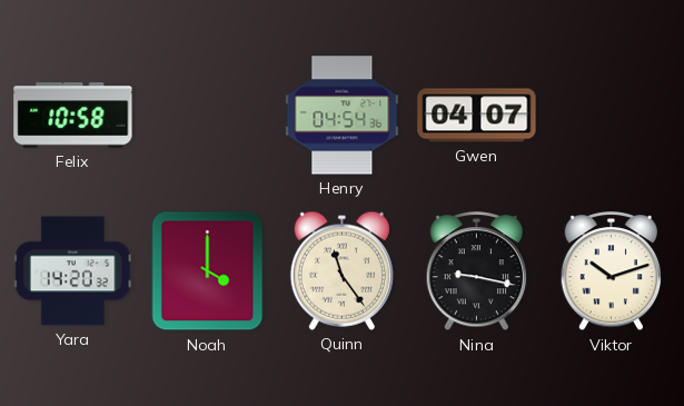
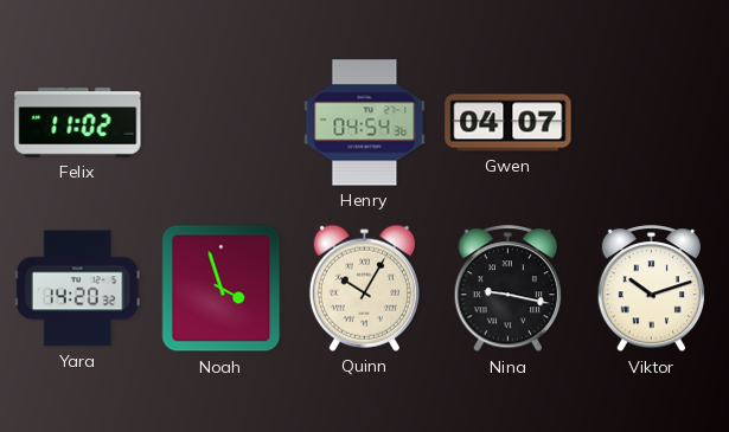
Felix: 10:58 -> 11:02
Noah: 4:00 -> 3:57
Quinn: 11:24 -> 10:05
